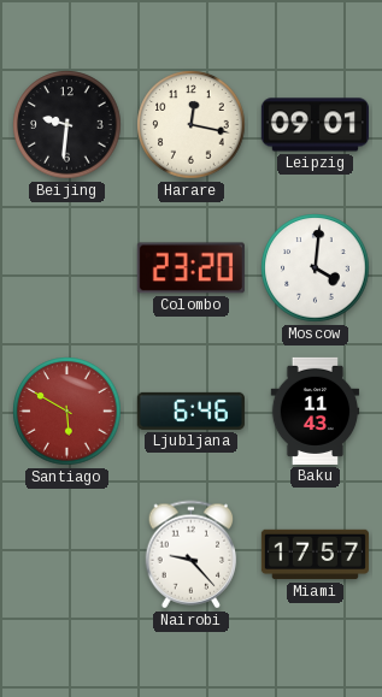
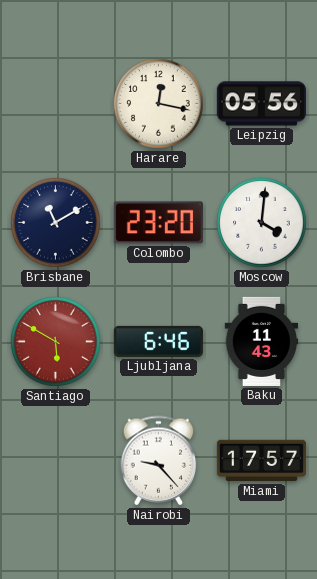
Beijing: 9:31 -> none
Leipzig: 09:01 -> 05:56
Brisbane: none -> 11:10
